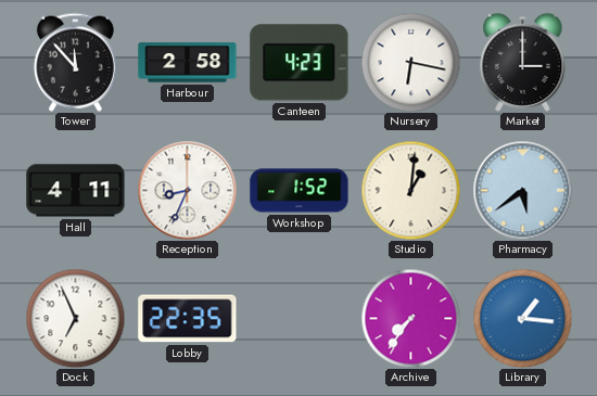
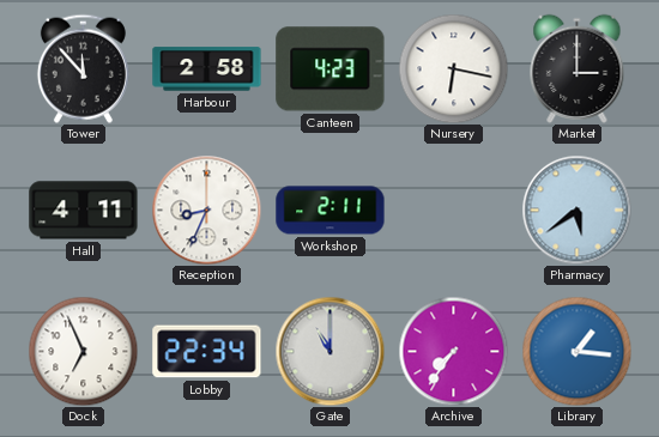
Workshop: 1:52 -> 2:11
Studio: 1:01 -> none
Lobby: 22:35 -> 22:34
Gate: none -> 11:00
